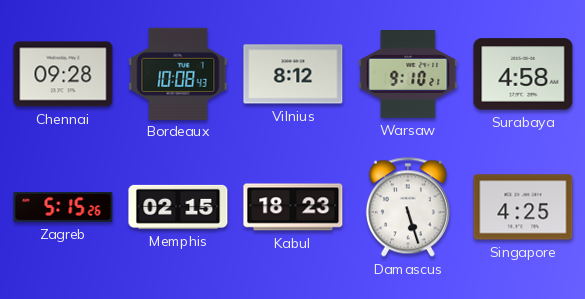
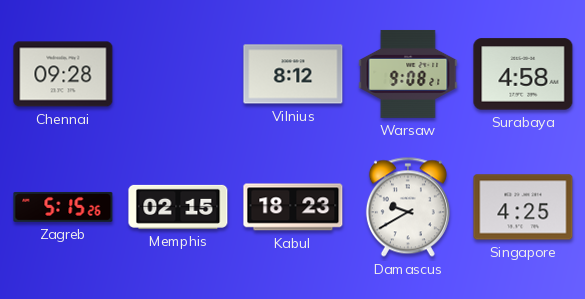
Bordeaux: 10:08 -> none
Warsaw: 9:10 -> 9:08
Damascus: 5:27 -> 9:40
